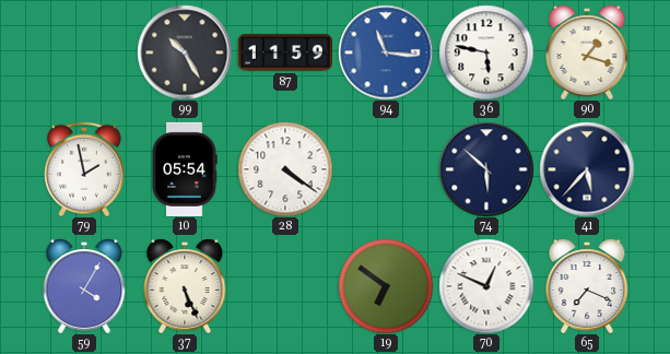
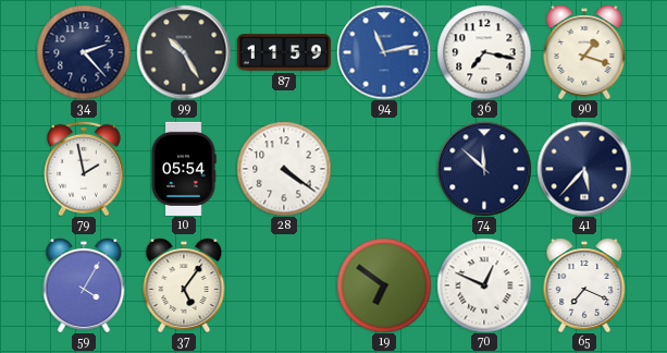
34: none -> 2:23
94: 11:16 -> 11:13
36: 5:47 -> 7:17
74: 5:52 -> 11:52
37: 5:26 -> 5:06
